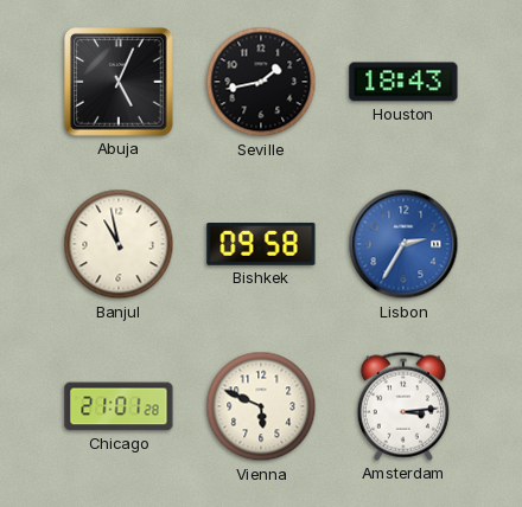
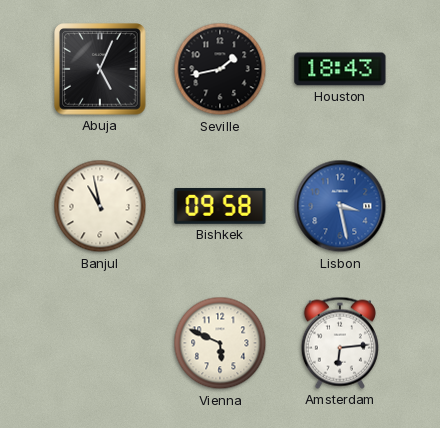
Lisbon: 2:35 -> 3:28
Chicago: 21:01 -> none
Amsterdam: 3:14 -> 6:14
